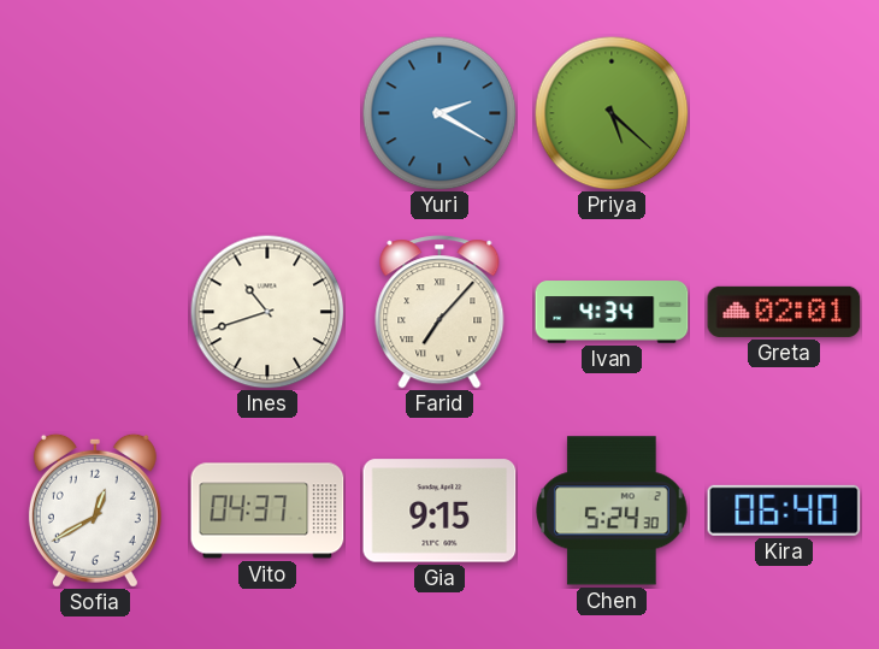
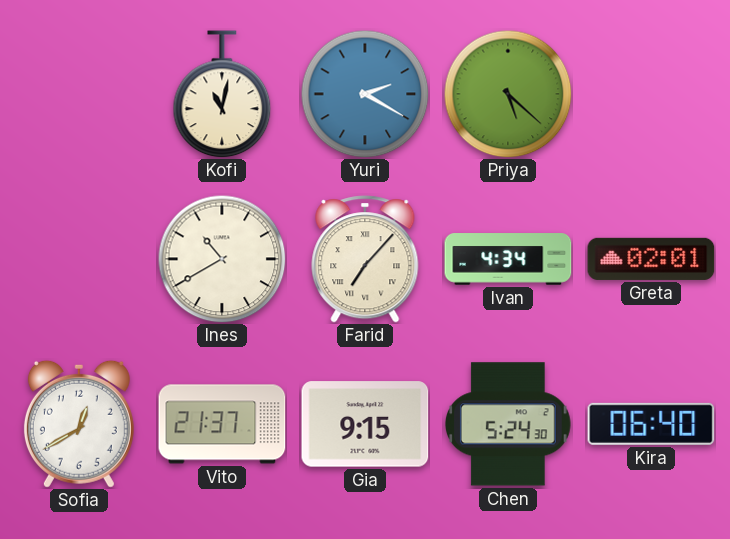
Kofi: none -> 11:02
Ines: 10:42 -> 10:40
Vito: 04:37 -> 21:37
